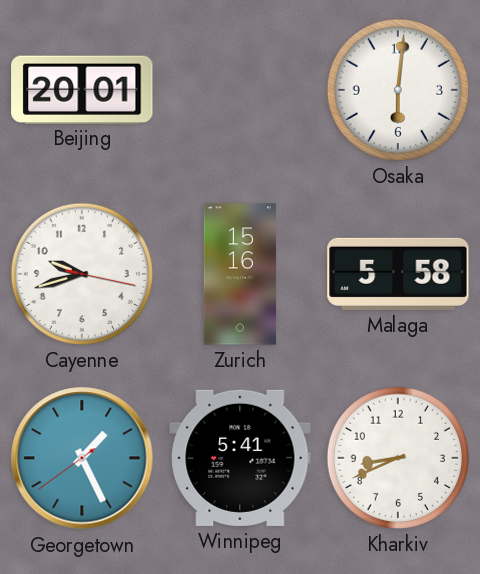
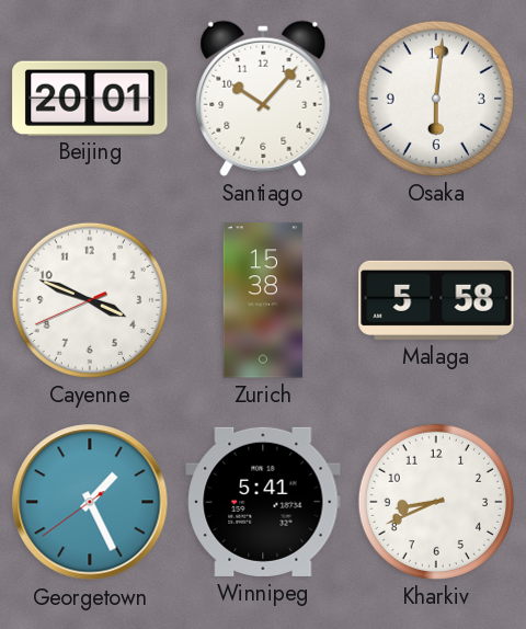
Santiago: none -> 10:07
Cayenne: 9:42 -> 3:48
Zurich: 15:16 -> 15:38
